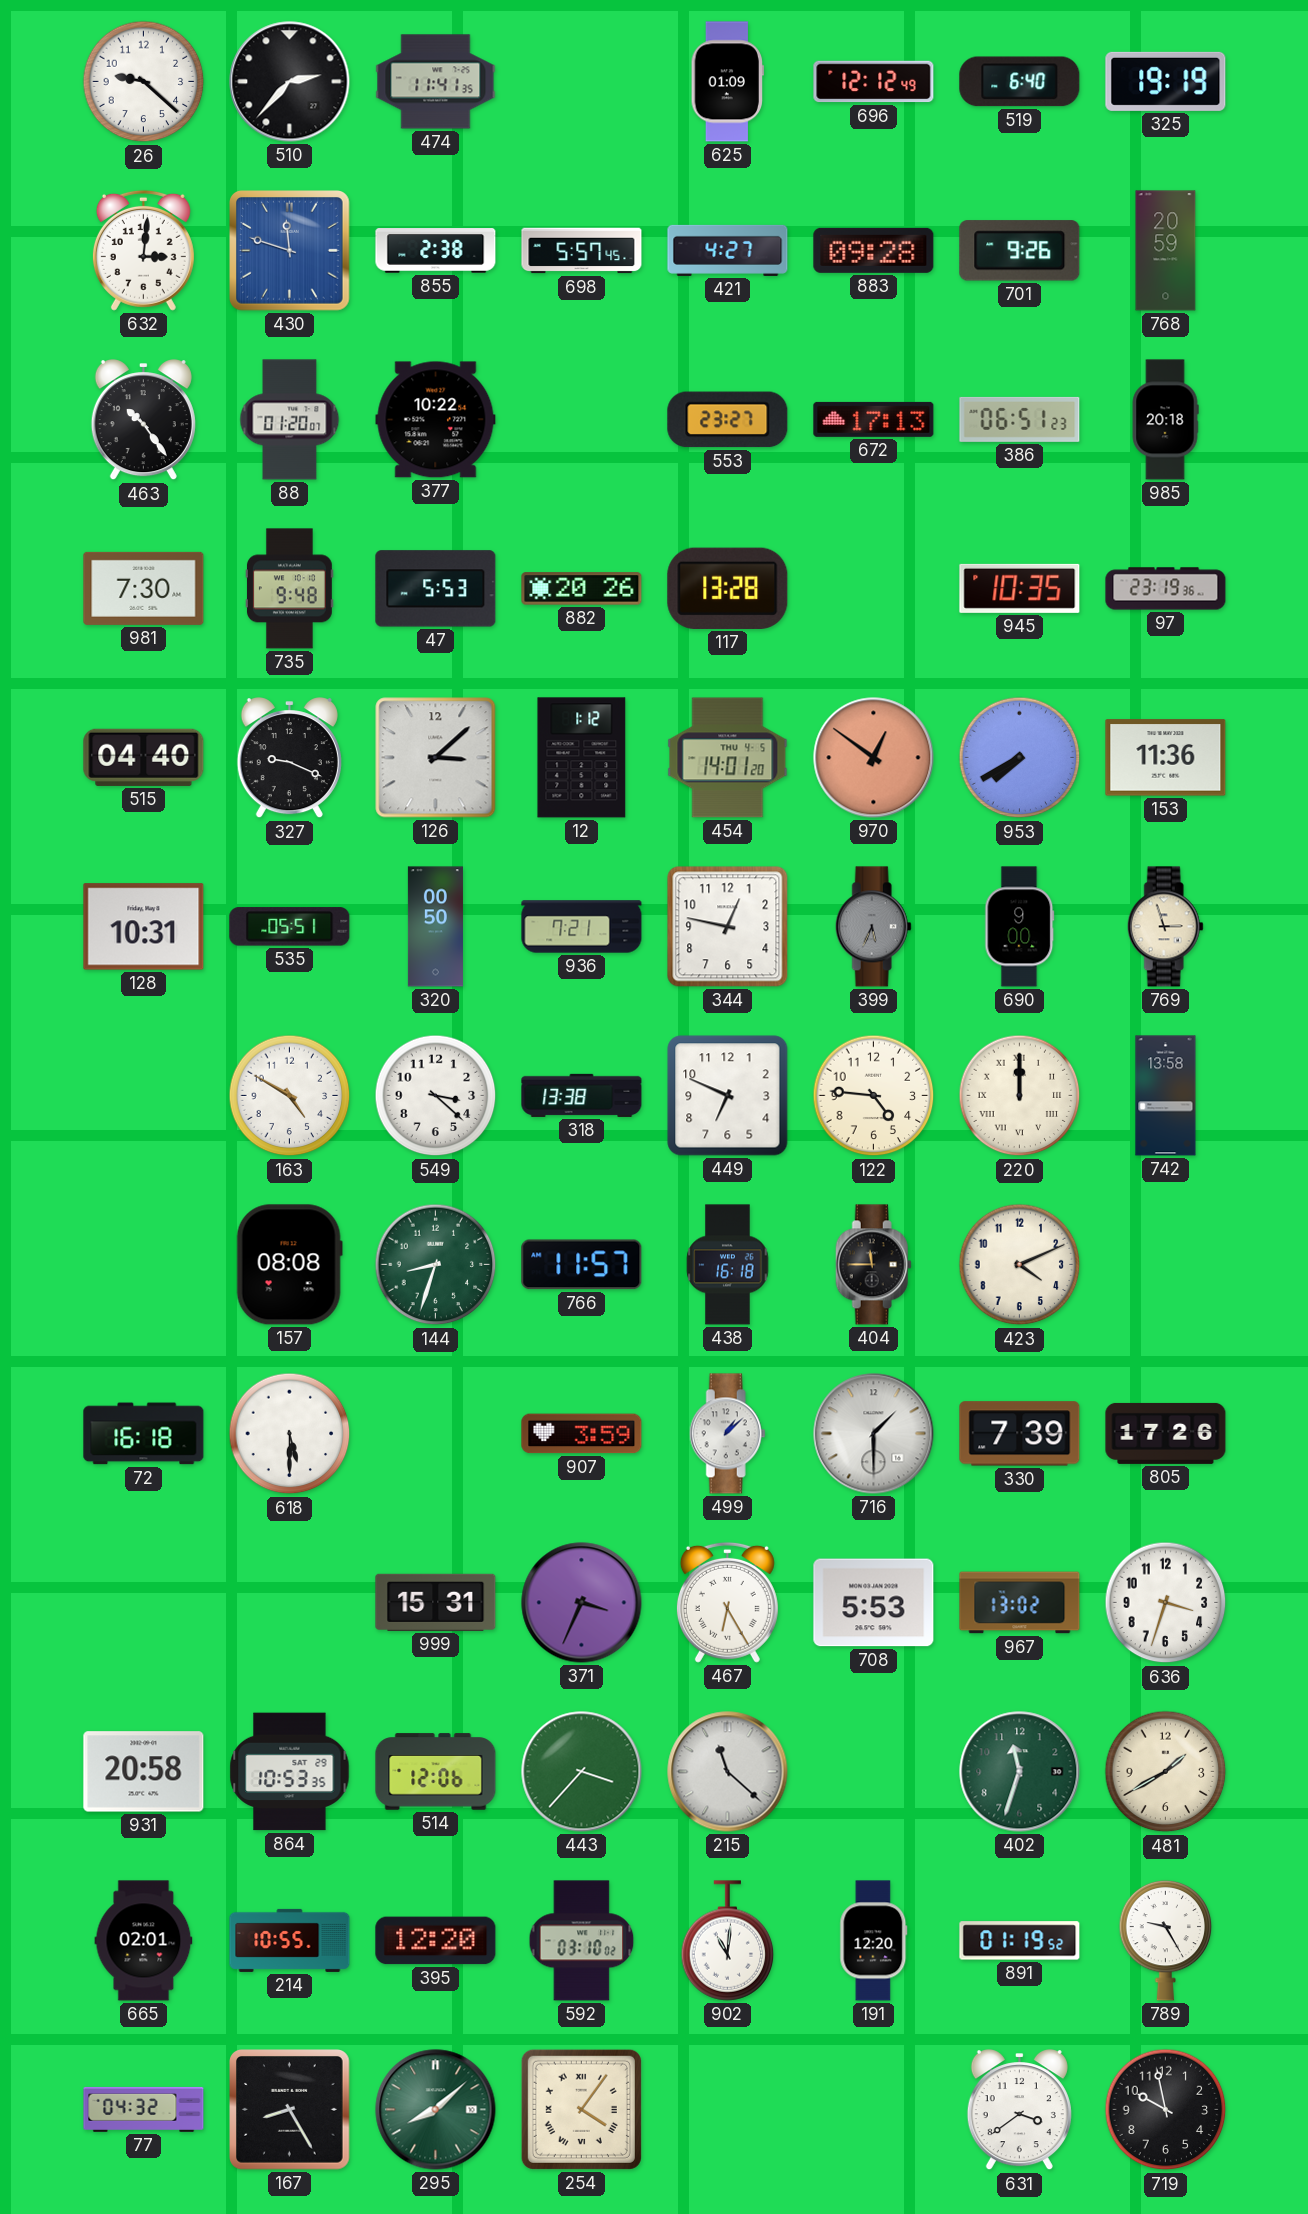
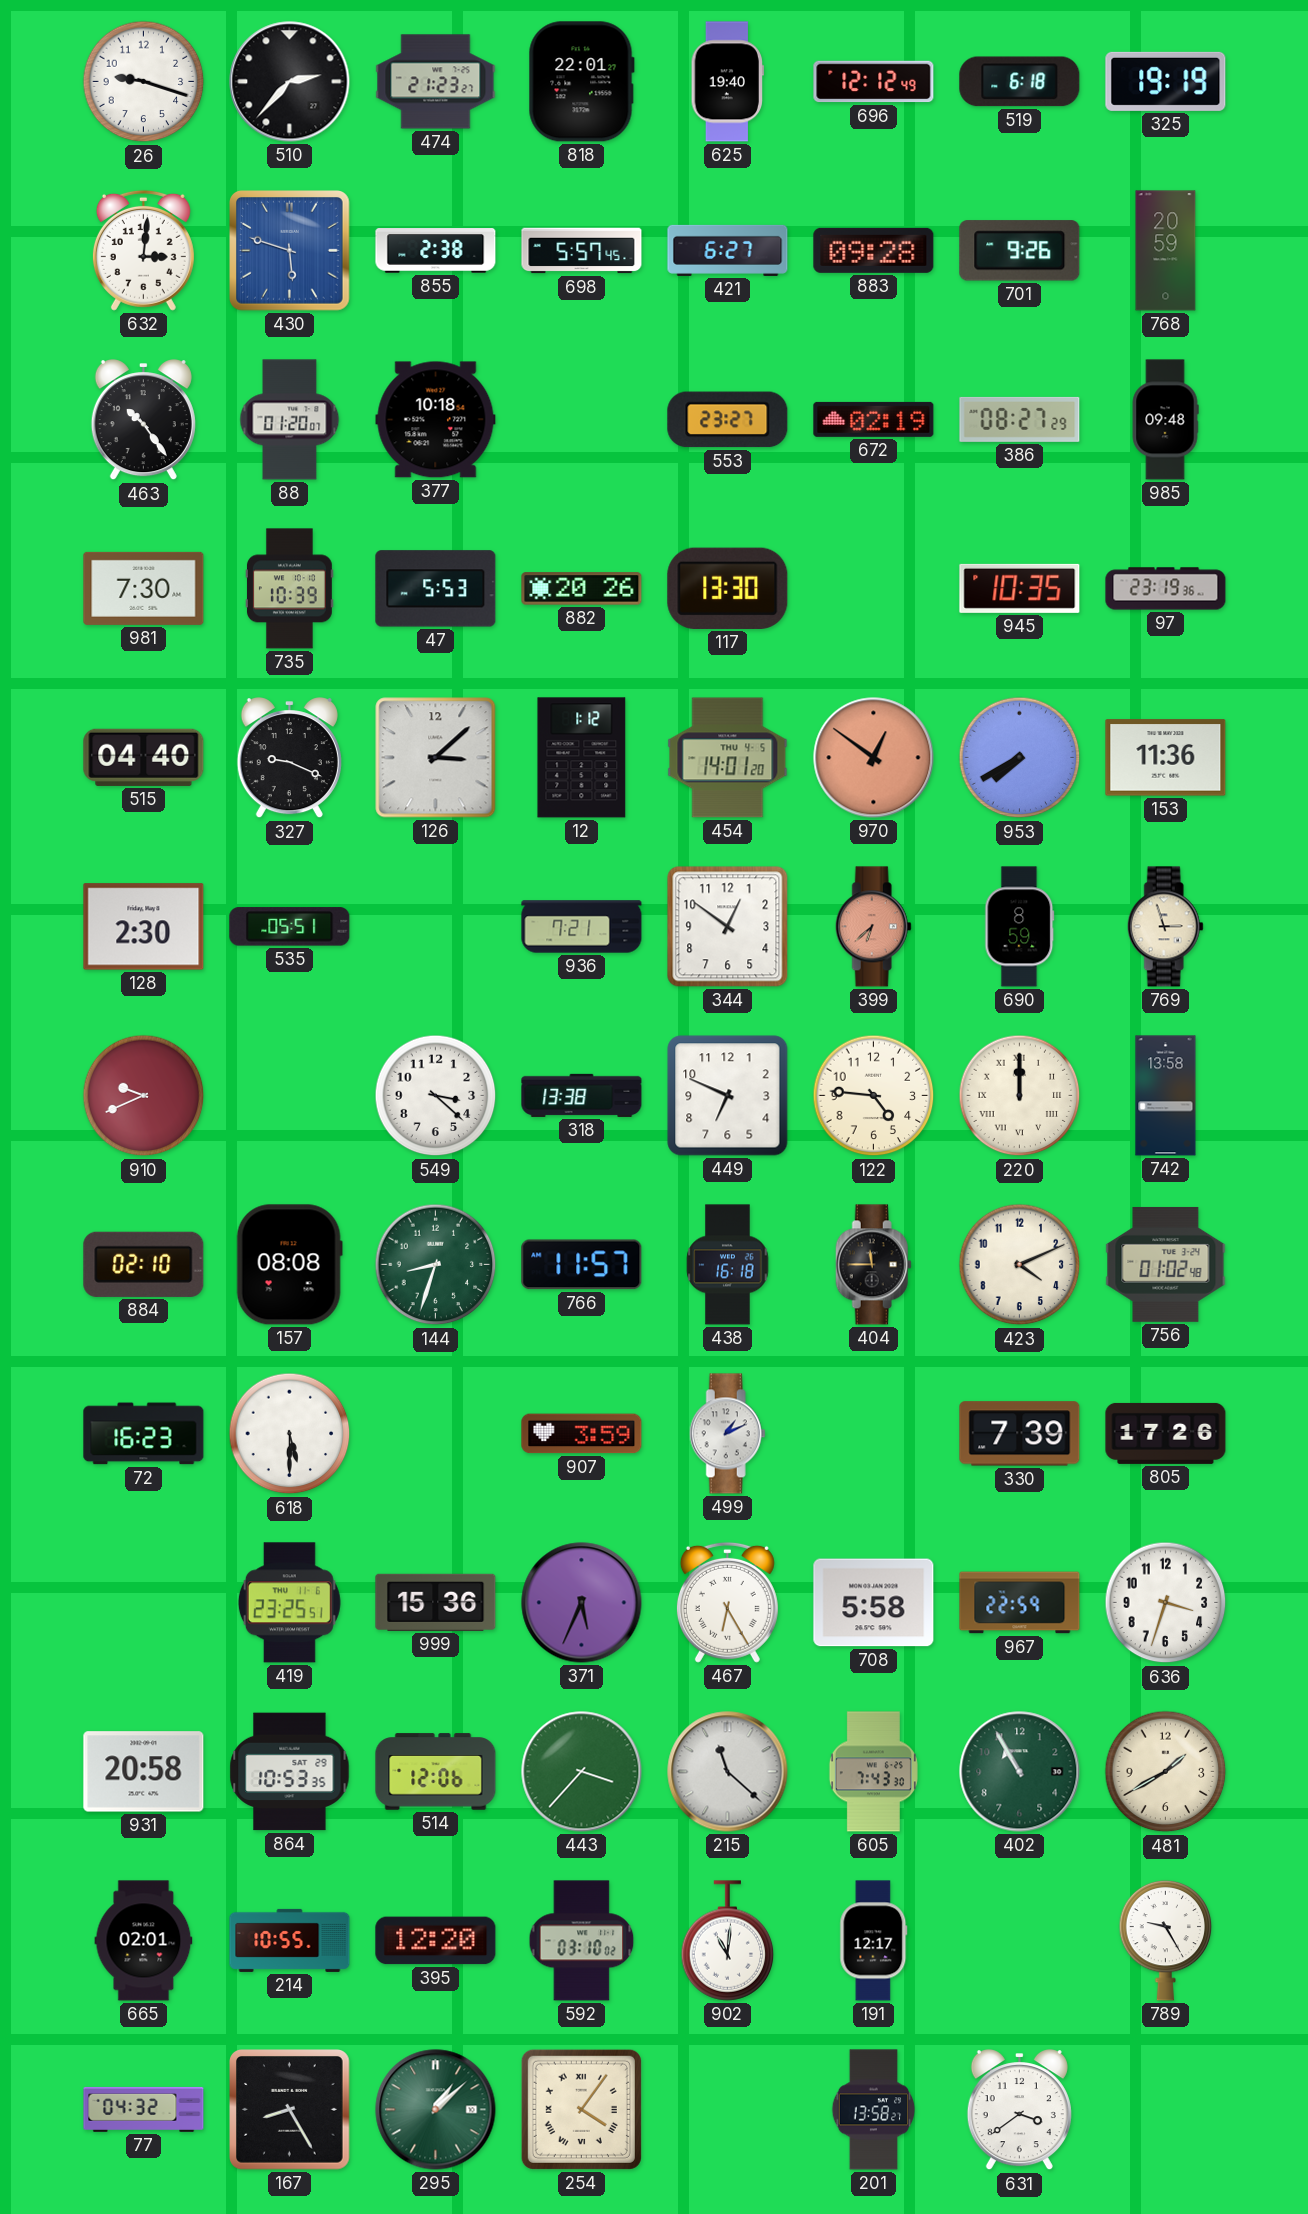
26: 9:22 -> 9:18
474: 11:41 -> 21:23
818: none -> 22:01
625: 01:09 -> 19:40
519: 6:40 -> 6:18
430: 11:48 -> 5:48
421: 4:27 -> 6:27
377: 10:22 -> 10:18
672: 17:13 -> 02:19
386: 06:51 -> 08:27
985: 20:18 -> 09:48
735: 9:48 -> 10:39
117: 13:28 -> 13:30
128: 10:31 -> 2:30
320: 00:50 -> none
344: 12:47 -> 12:51
399: 5:34 -> 6:38
399 dial: grey -> salmon
690: 9:00 -> 8:59
910: none -> 9:41
163: 4:50 -> none
884: none -> 02:10
756: none -> 01:02
72: 16:18 -> 16:23
499: 1:08 -> 1:11
716: 1:30 -> none
419: none -> 23:25
999: 15:31 -> 15:36
371: 3:34 -> 5:34
708: 5:53 -> 5:58
967: 13:02 -> 22:59
605: none -> 7:43
402: 11:33 -> 10:55
191: 12:20 -> 12:17
891: 01:19 -> none
295: 8:08 -> 1:08
201: none -> 13:58
719: 9:58 -> none
